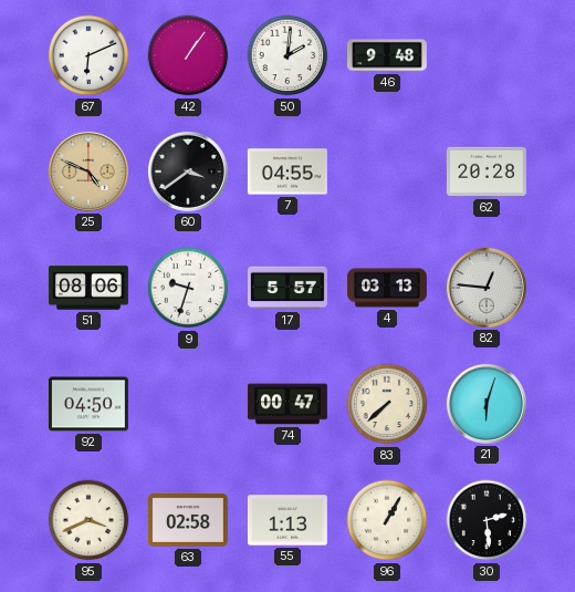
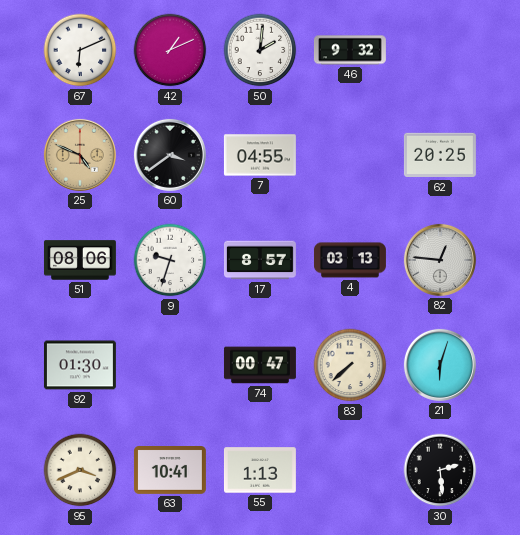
42: 1:06 -> 1:11
46: 9:48 -> 9:32
62: 20:28 -> 20:25
17: 5:57 -> 8:57
92: 04:50 -> 01:30
63: 02:58 -> 10:41
96: 1:05 -> none
